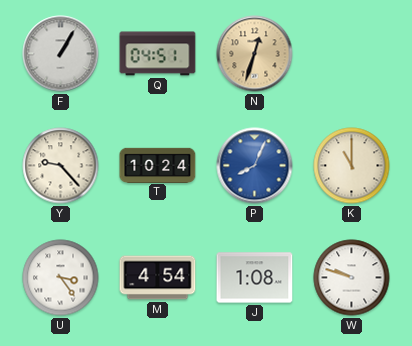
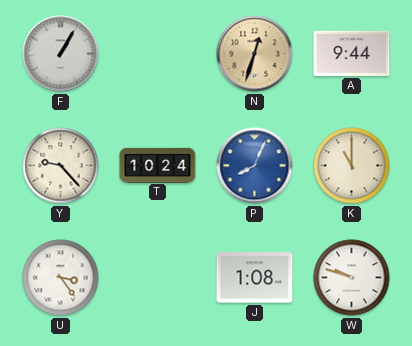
Q: 04:51 -> none
A: none -> 9:44
M: 4:54 -> none
